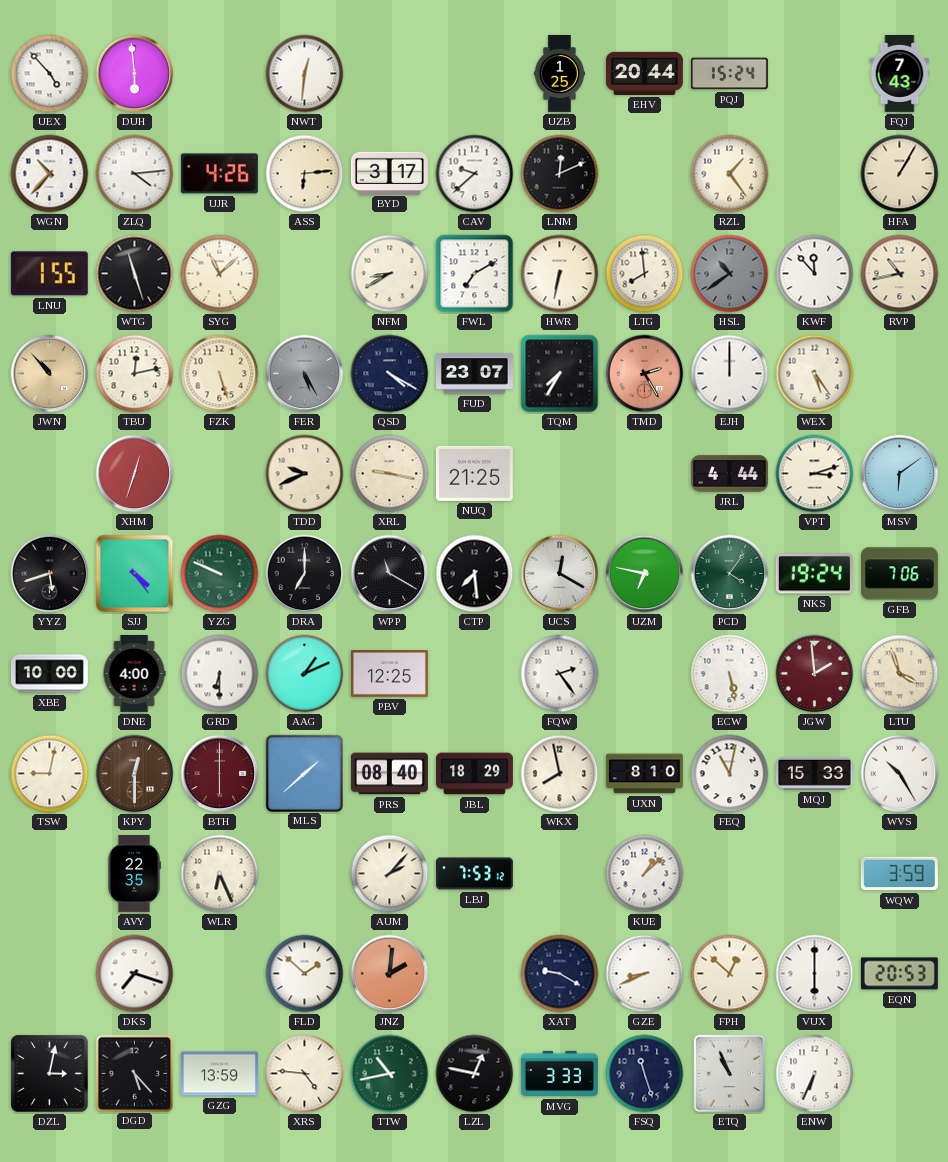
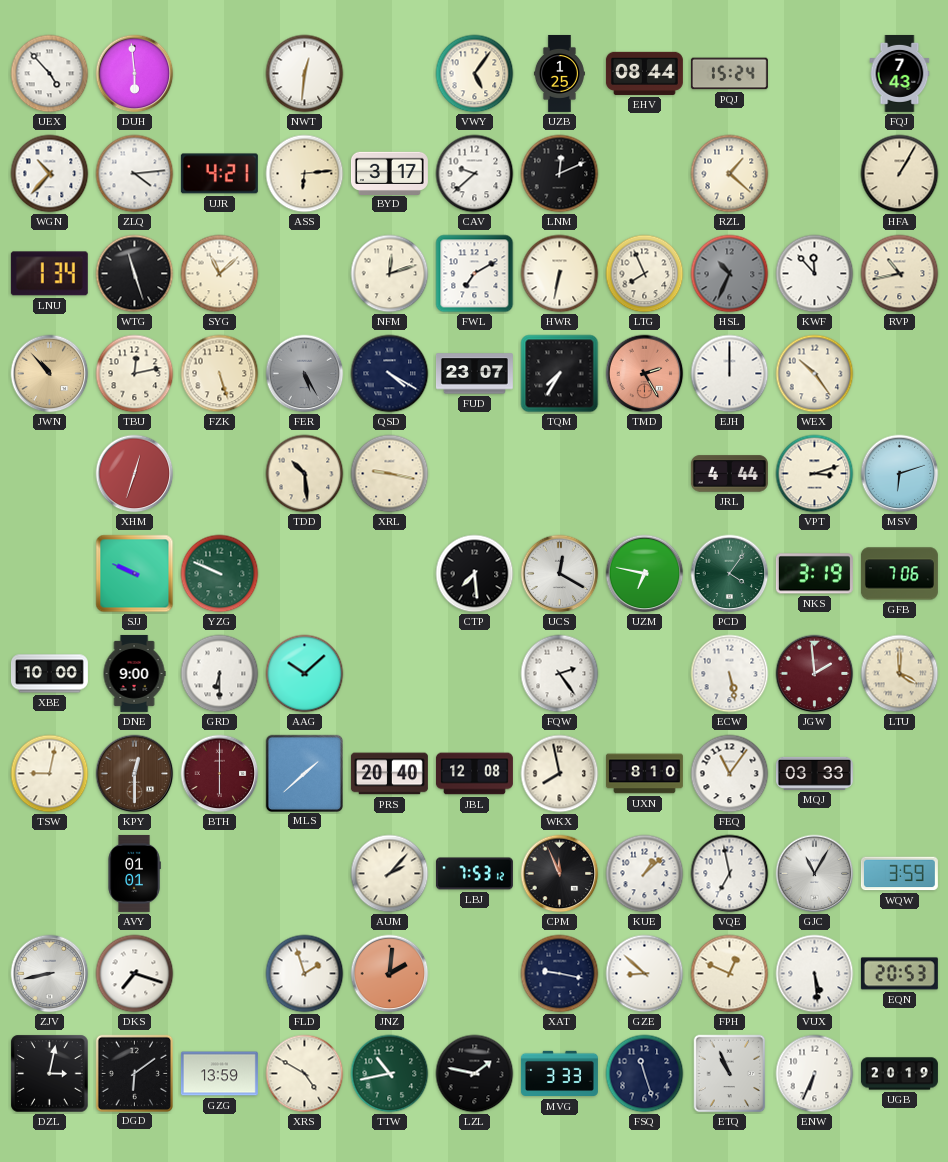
VWY: none -> 5:06
EHV: 20:44 -> 08:44
UJR: 4:26 -> 4:21
RZL: 1:24 -> 1:22
LNU: 1:55 -> 1:34
NFM: 8:40 -> 12:12
LTG: 7:59 -> 7:56
HSL: 10:39 -> 10:34
WEX: 5:24 -> 10:24
TDD: 9:41 -> 10:29
NUQ: 21:25 -> none
MSV: 6:09 -> 6:12
YYZ: 5:42 -> none
SJJ: 4:24 -> 9:49
DRA: 7:00 -> none
WPP: 11:20 -> none
NKS: 19:24 -> 3:19
DNE: 4:00 -> 9:00
AAG: 1:11 -> 10:08
PBV: 12:25 -> none
LTU: 3:57 -> 4:00
PRS: 08:40 -> 20:40
JBL: 18:29 -> 12:08
FEQ: 11:02 -> 11:06
MQJ: 15:33 -> 03:33
WVS: 10:25 -> none
AVY: 22:35 -> 01:01
WLR: 6:26 -> none
CPM: none -> 11:56
VQE: none -> 6:58
GJC: none -> 11:05
ZJV: none -> 8:43
FLD: 1:52 -> 1:57
XAT: 9:20 -> 9:17
GZE: 8:41 -> 8:52
FPH: 12:52 -> 12:49
VUX: 6:00 -> 5:29
DGD: 5:23 -> 6:09
XRS: 4:46 -> 4:50
LZL: 12:47 -> 1:47
UGB: none -> 20:19
